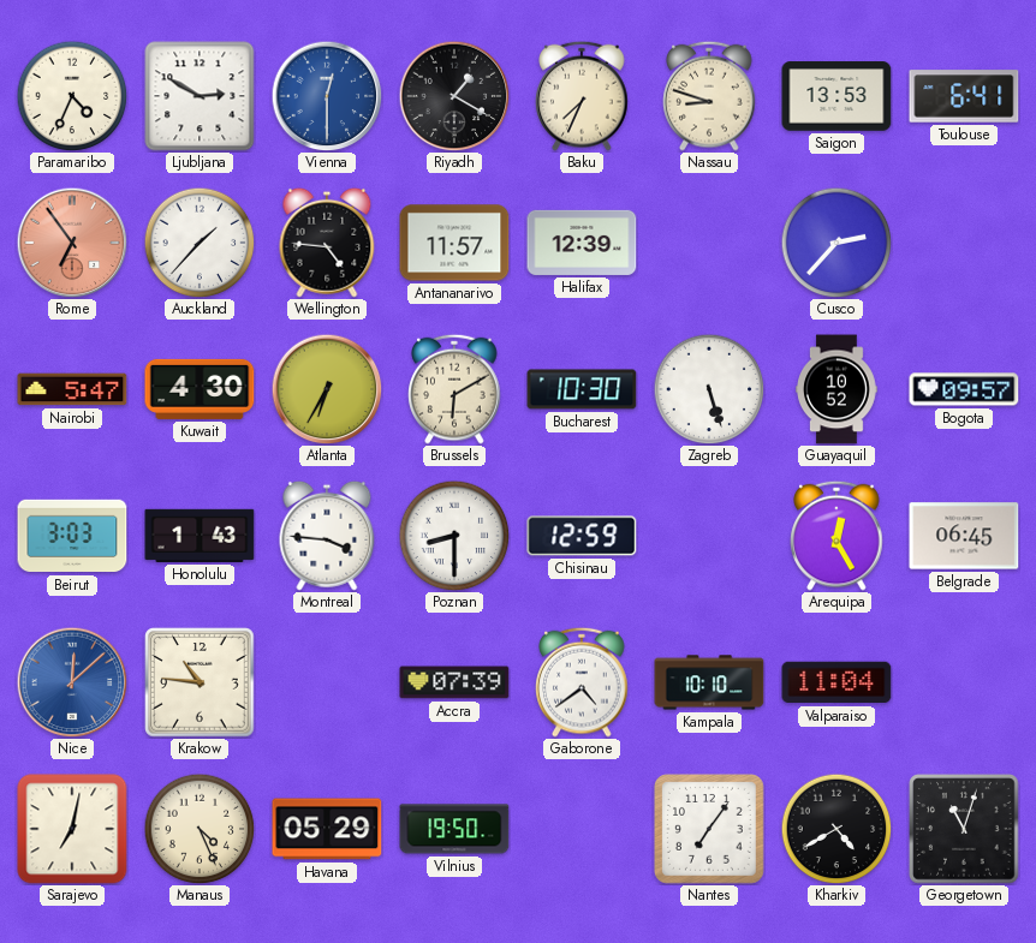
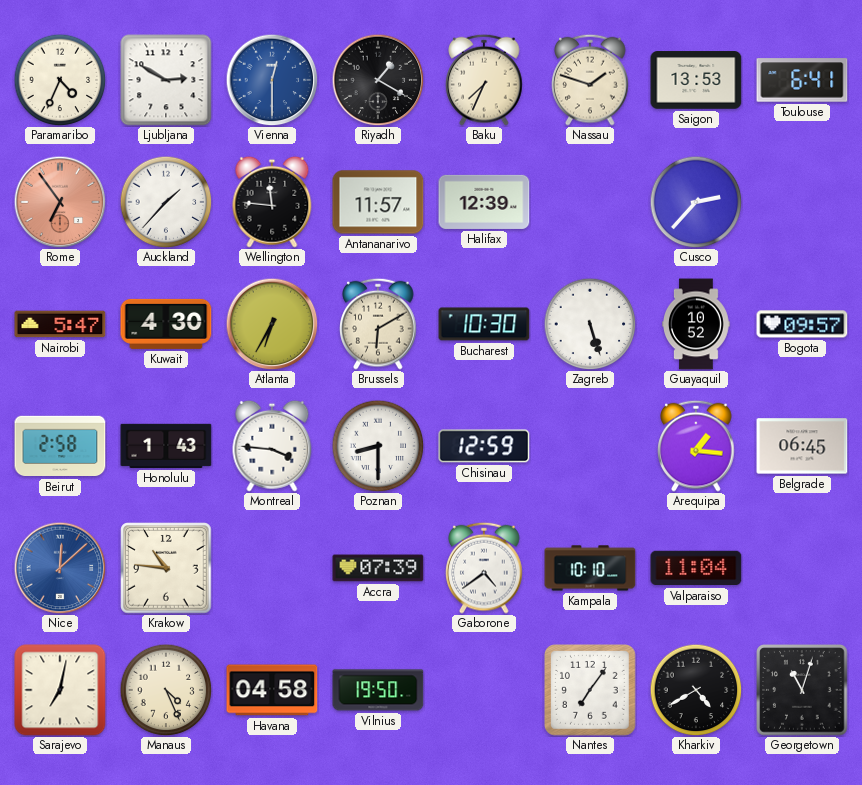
Nassau: 8:48 -> 1:48
Wellington: 4:46 -> 11:46
Beirut: 3:03 -> 2:58
Arequipa: 12:25 -> 1:16
Havana: 05:29 -> 04:58
